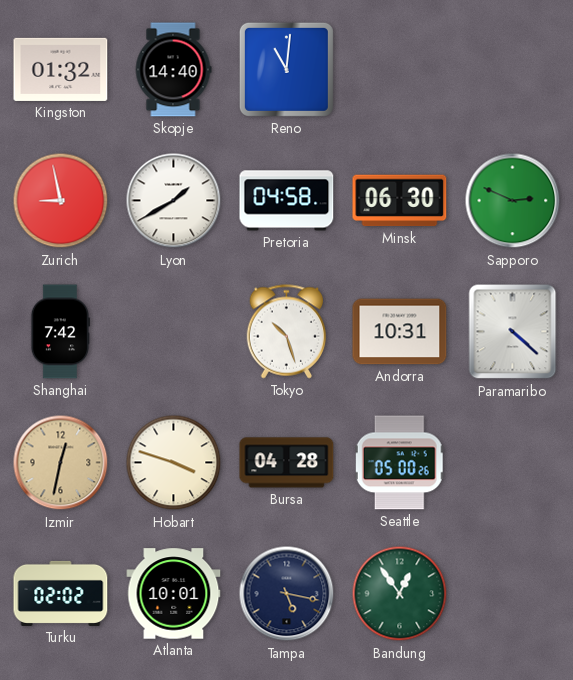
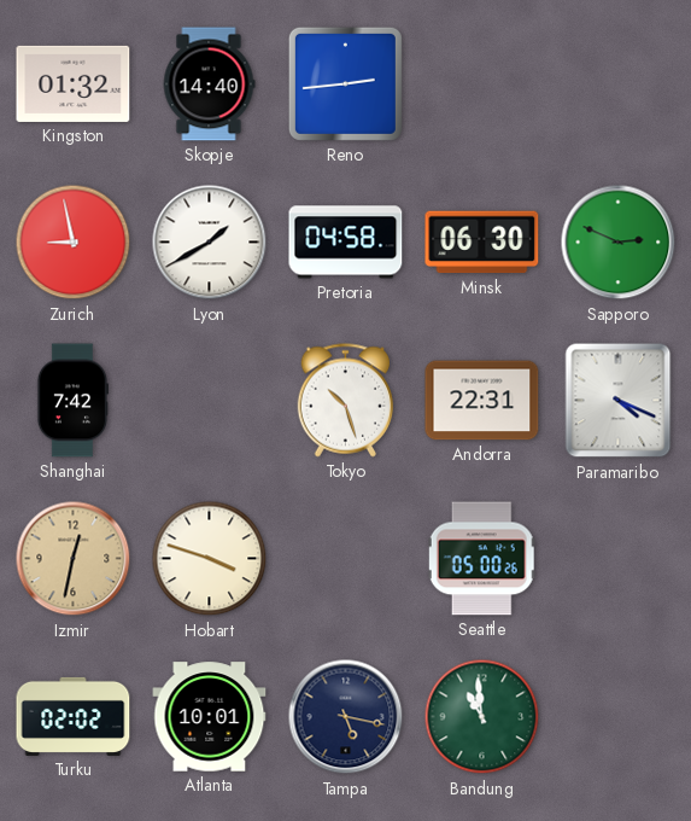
Reno: 11:01 -> 2:44
Andorra: 10:31 -> 22:31
Paramaribo: 4:22 -> 4:19
Bursa: 04:28 -> none
Bandung: 12:54 -> 10:59
